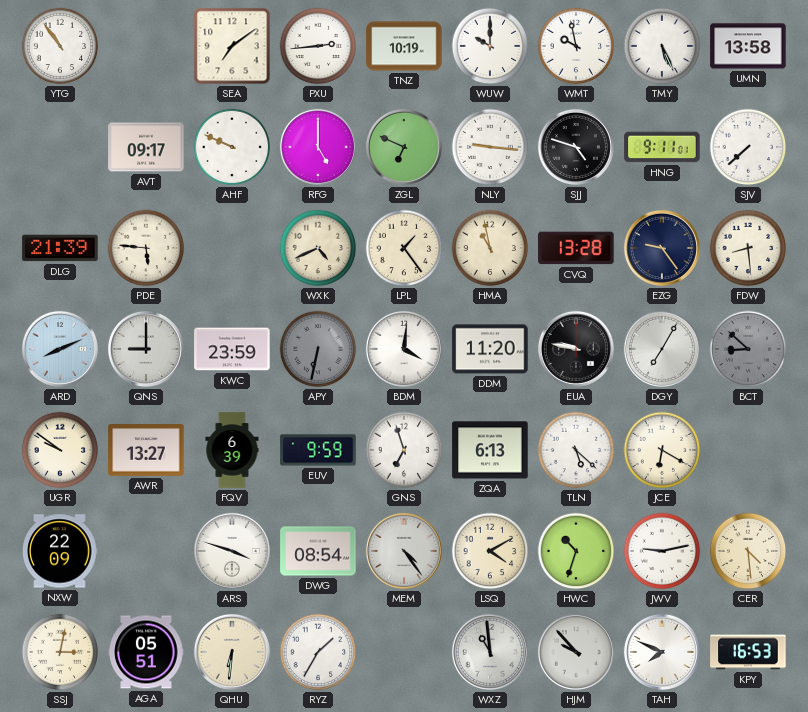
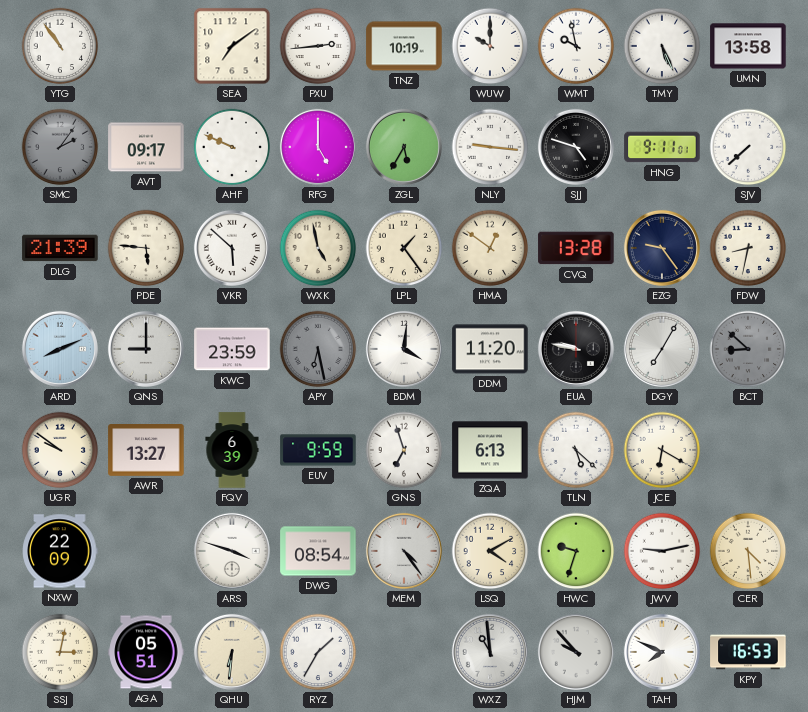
SMC: none -> 2:06
ZGL: 6:49 -> 5:35
VKR: none -> 5:52
WXK: 4:41 -> 4:58
HMA: 10:58 -> 12:51
FDW: 8:29 -> 8:32
APY: 6:32 -> 6:28
HWC: 10:33 -> 9:33
